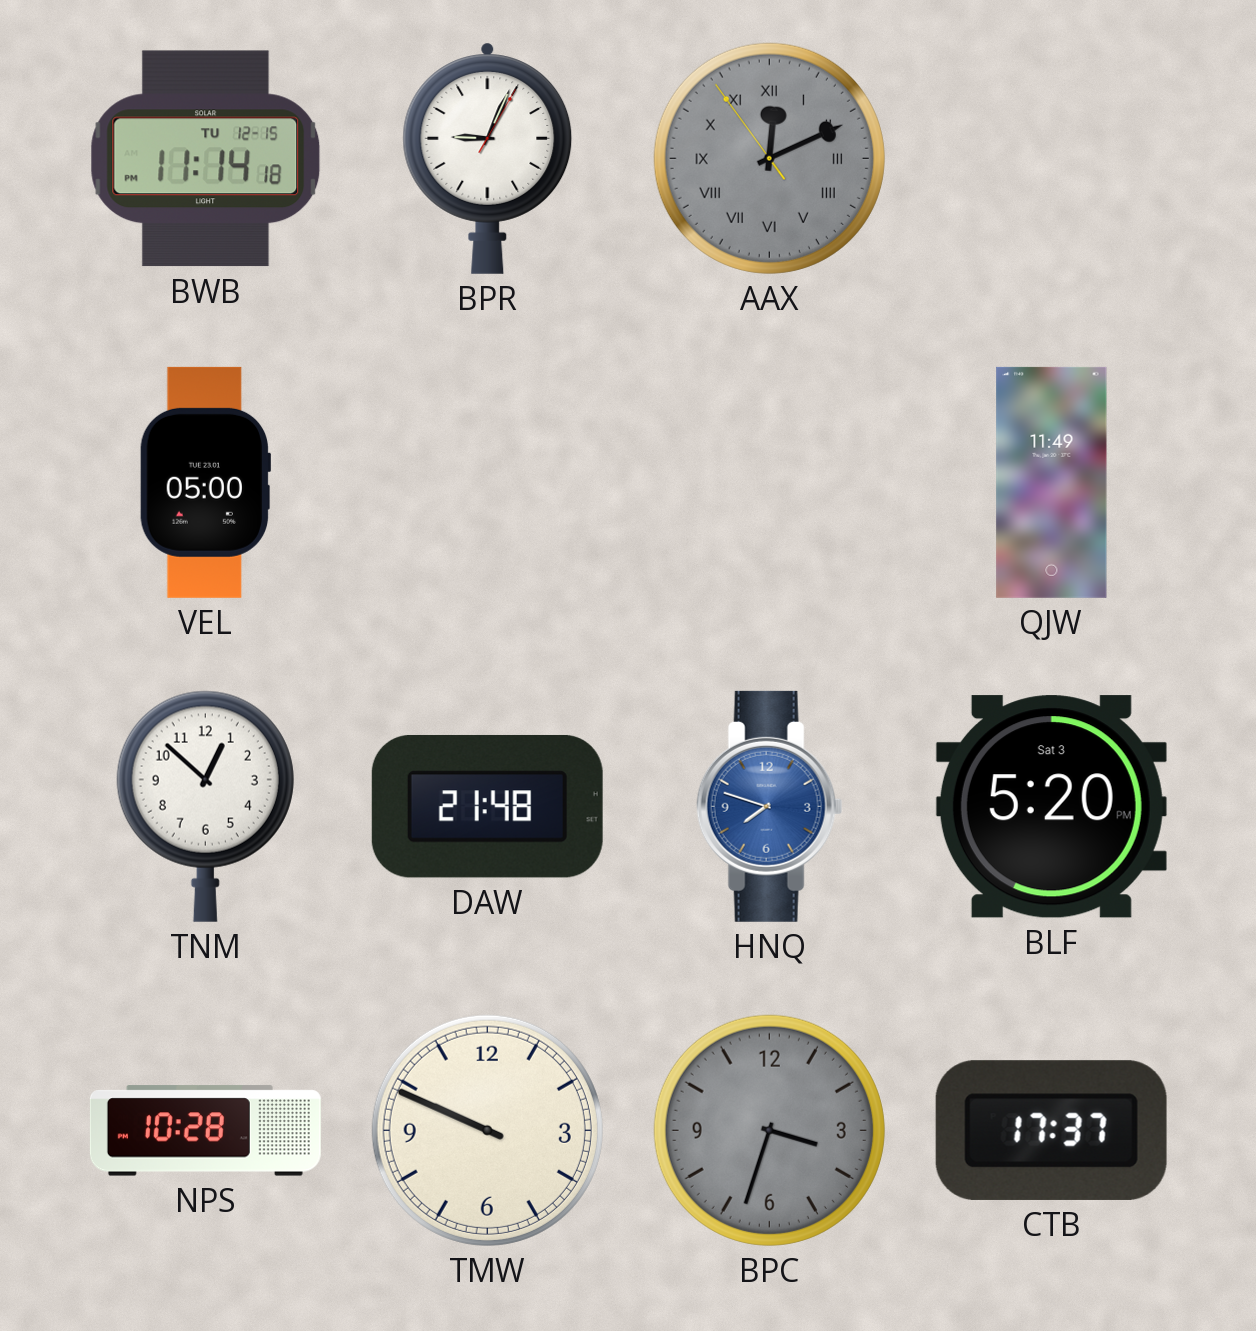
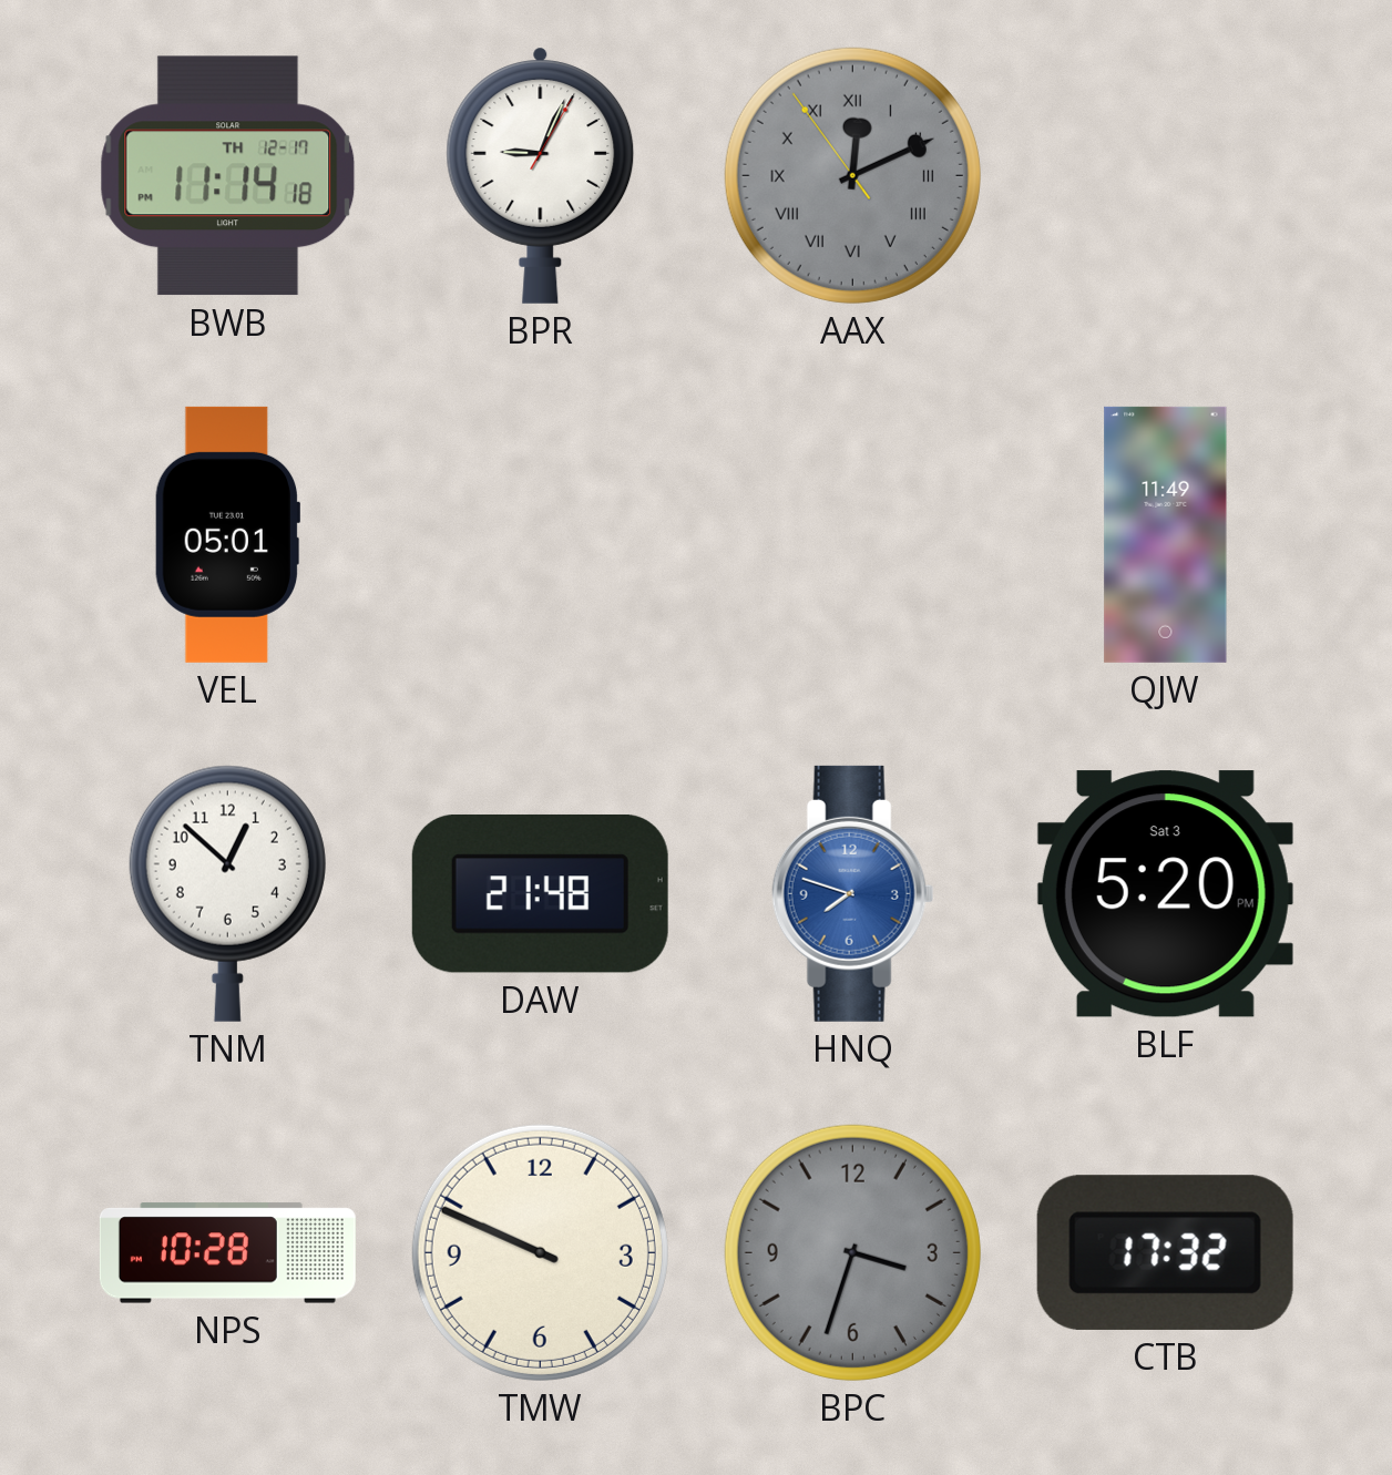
BWB date: TU 12-15 -> TH 12-17
VEL: 05:00 -> 05:01
CTB: 17:37 -> 17:32
